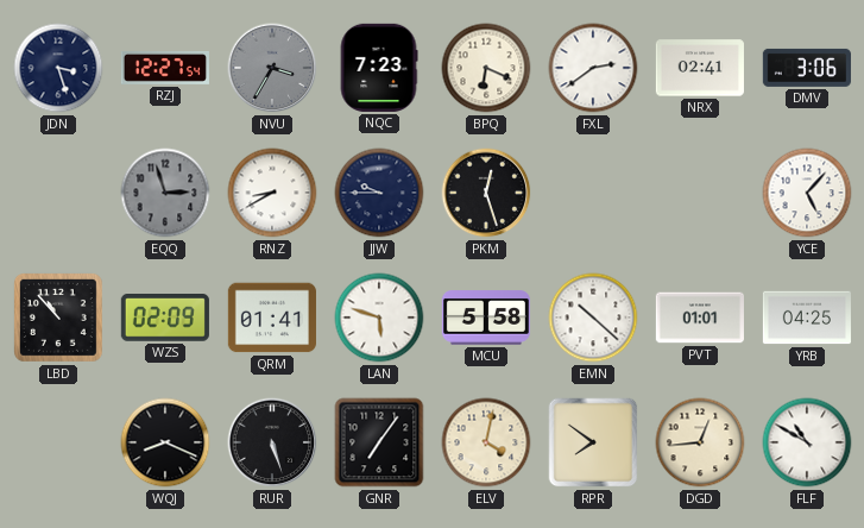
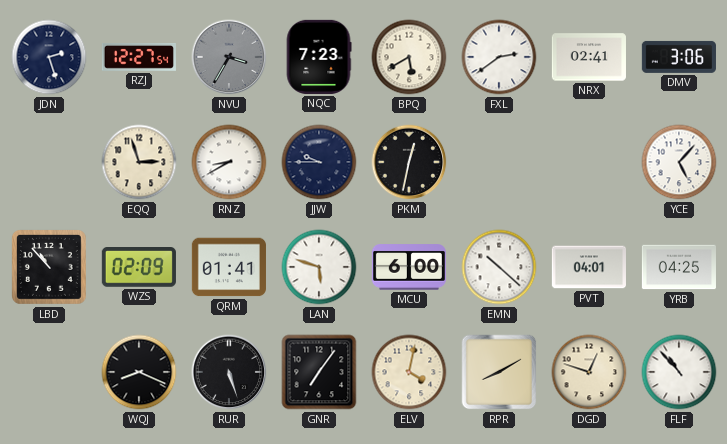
JDN: 3:27 -> 2:27
BPQ: 6:19 -> 5:40
EQQ dial: grey -> cream
PKM: 12:27 -> 12:32
MCU: 5:58 -> 6:00
PVT: 01:01 -> 04:01
RPR: 7:51 -> 8:10
DGD: 12:44 -> 12:48
FLF: 10:50 -> 10:53
